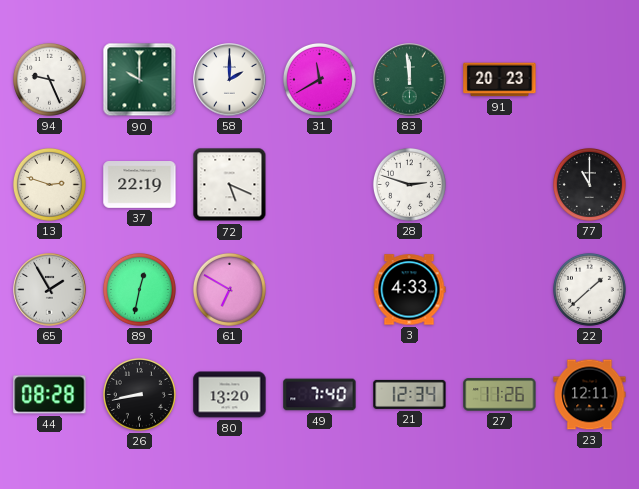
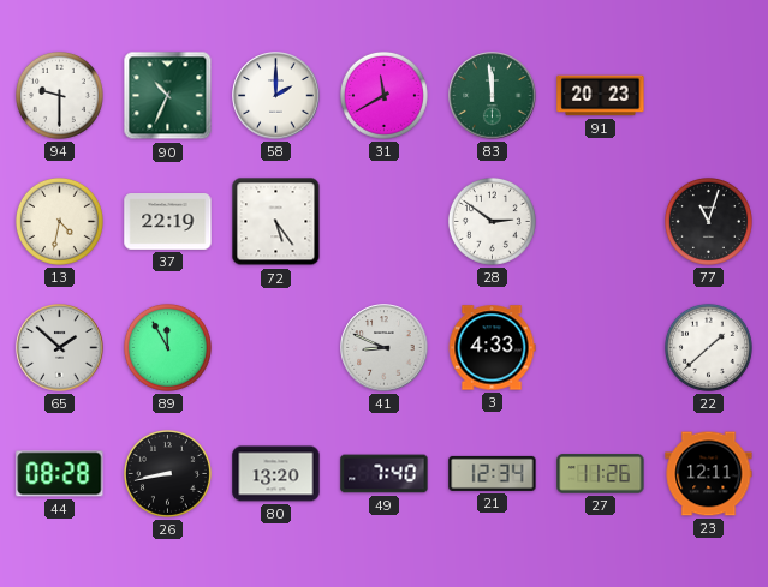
94: 9:26 -> 9:30
90: 10:00 -> 10:34
13: 2:48 -> 4:32
72: 5:19 -> 5:24
28: 2:48 -> 2:51
77: 11:00 -> 11:03
65: 1:55 -> 1:52
89: 12:32 -> 11:55
61: 6:50 -> none
41: none -> 8:49
